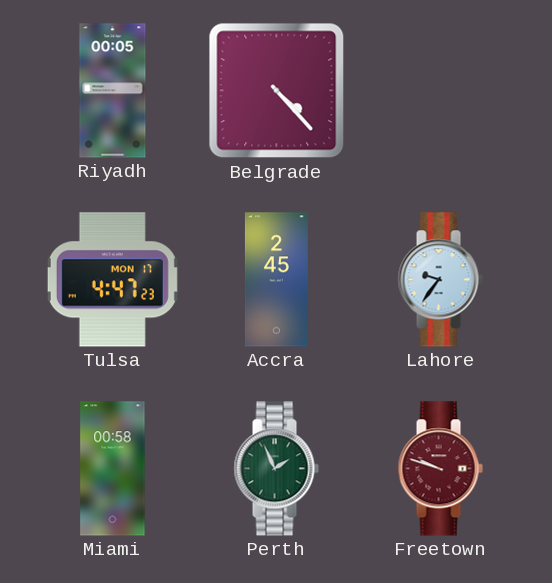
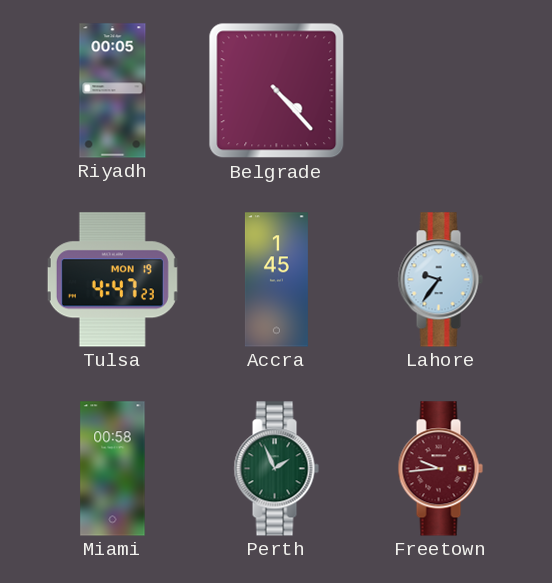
Tulsa date: MON 17 -> MON 19
Accra: 2:45 -> 1:45
Freetown: 9:48 -> 9:44
